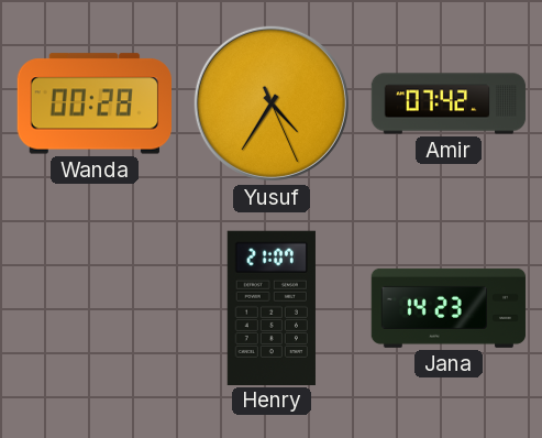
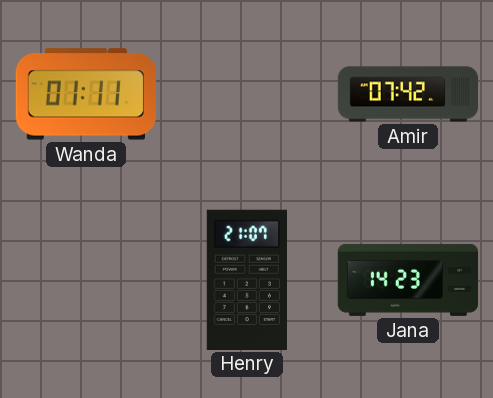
Wanda: 00:28 -> 01:11
Yusuf: 4:35 -> none
